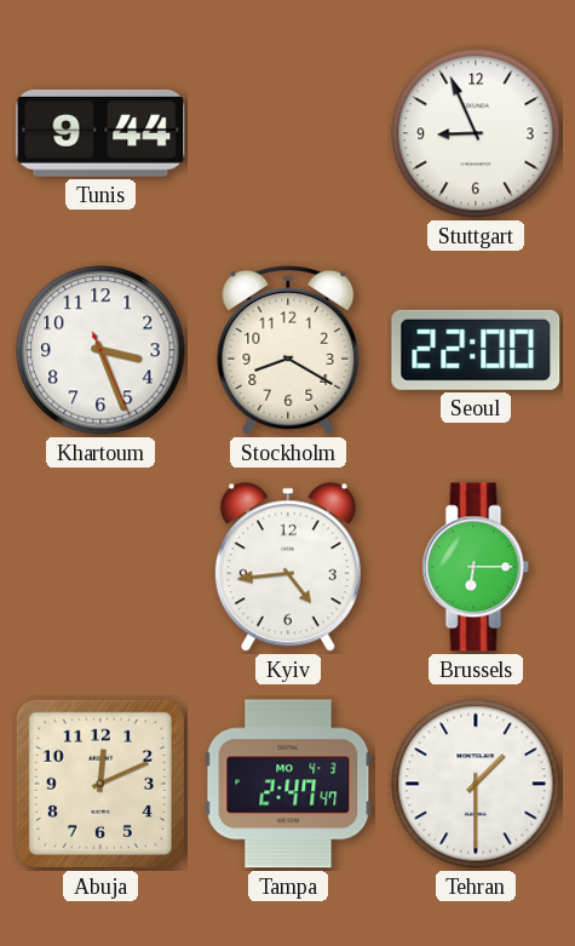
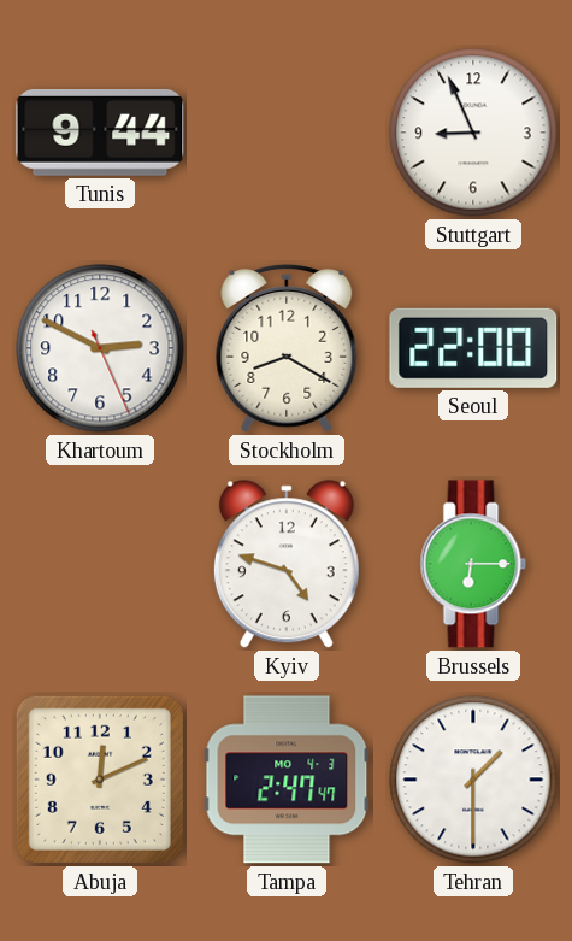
Khartoum: 3:26 -> 2:49
Kyiv: 4:44 -> 4:48
